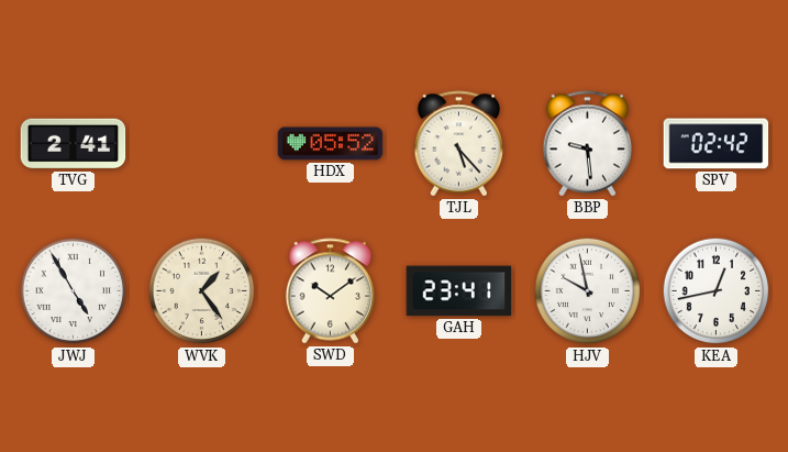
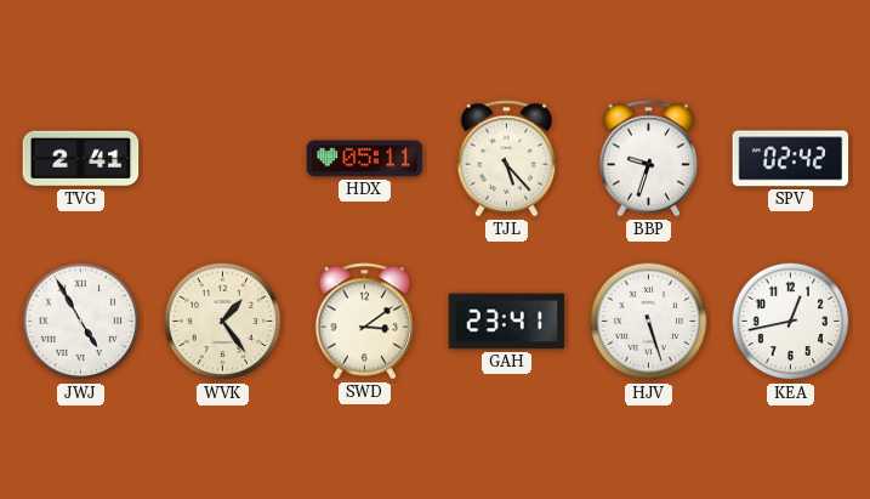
HDX: 05:52 -> 05:11
BBP: 9:29 -> 9:33
SWD: 10:09 -> 3:09
HJV: 9:58 -> 5:27
